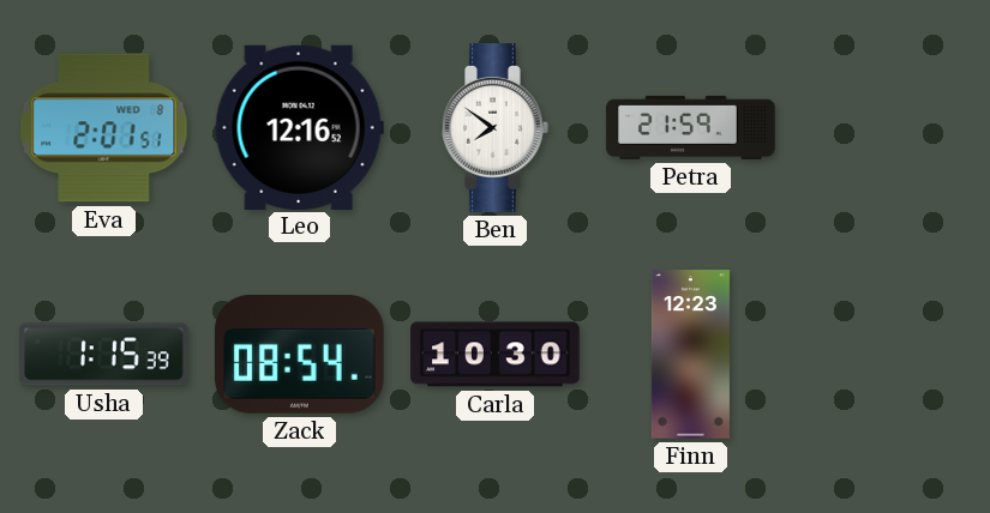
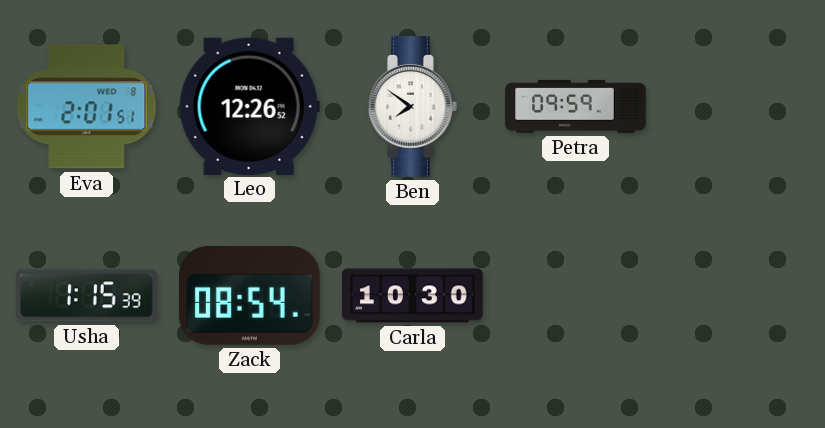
Leo: 12:16 -> 12:26
Petra: 21:59 -> 09:59
Finn: 12:23 -> none
